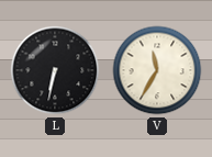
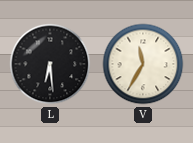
L: 6:32 -> 6:29
